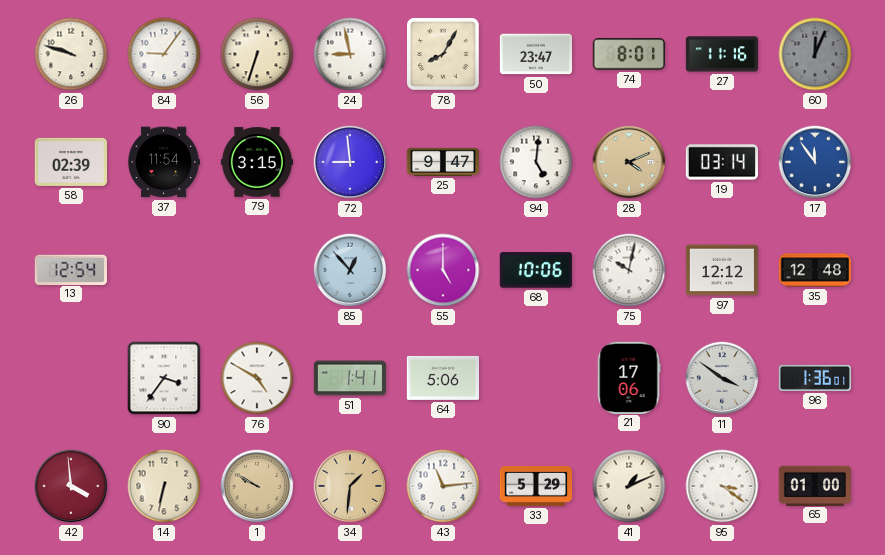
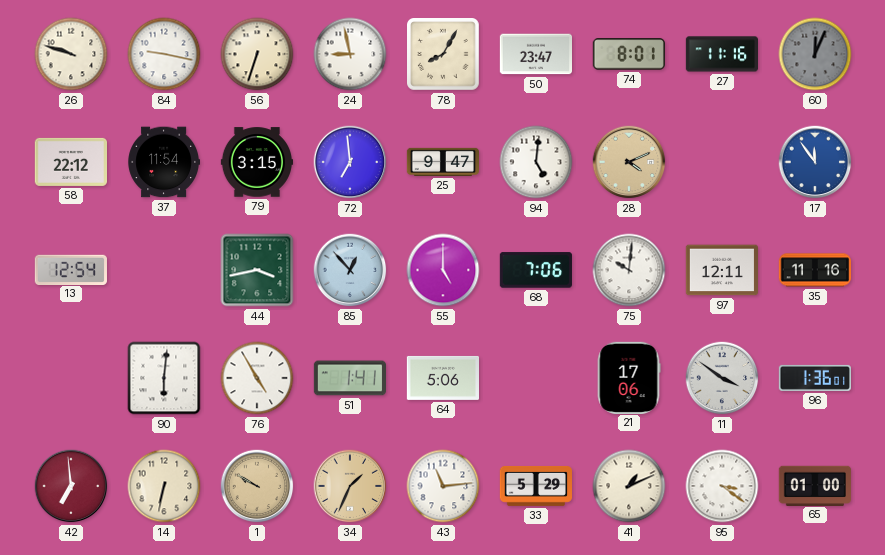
84: 9:06 -> 9:17
58: 02:39 -> 22:12
72: 8:59 -> 6:59
19: 03:14 -> none
44: none -> 3:43
68: 10:06 -> 7:06
75: 10:02 -> 10:01
97: 12:12 -> 12:11
35: 12:48 -> 11:16
90: 3:36 -> 6:01
76: 4:50 -> 4:55
42: 3:59 -> 6:59
34: 1:31 -> 1:34
